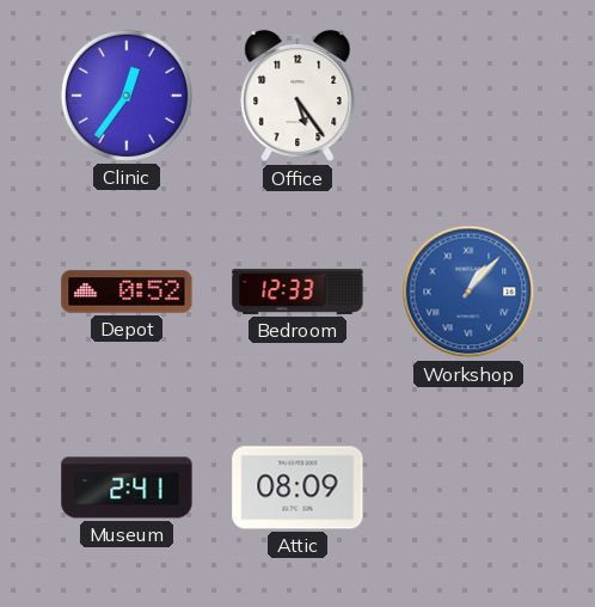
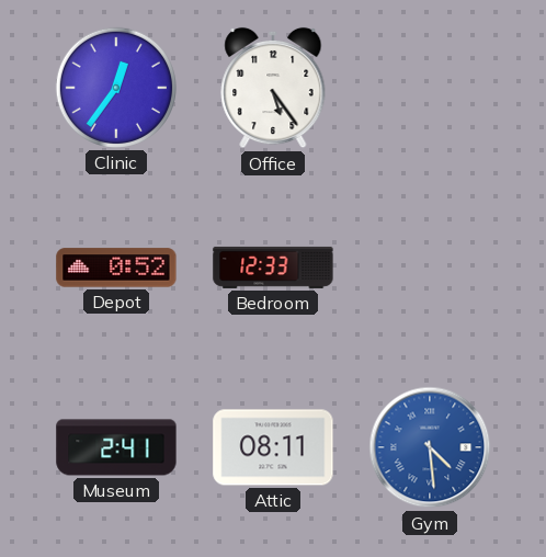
Workshop: 1:07 -> none
Attic: 08:09 -> 08:11
Gym: none -> 4:29
